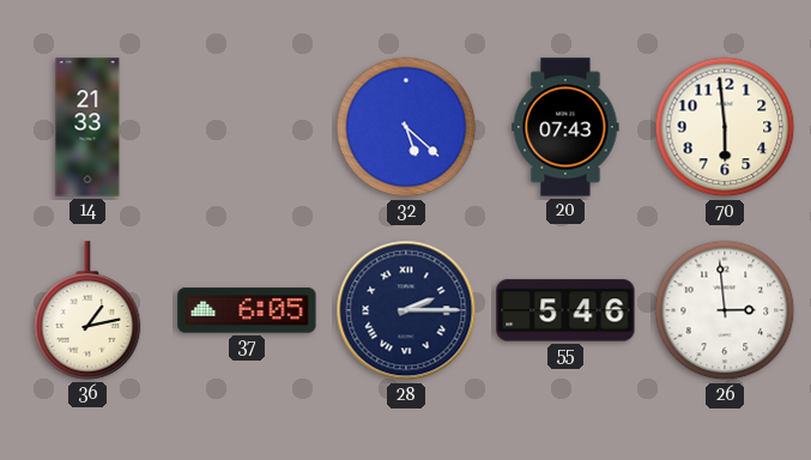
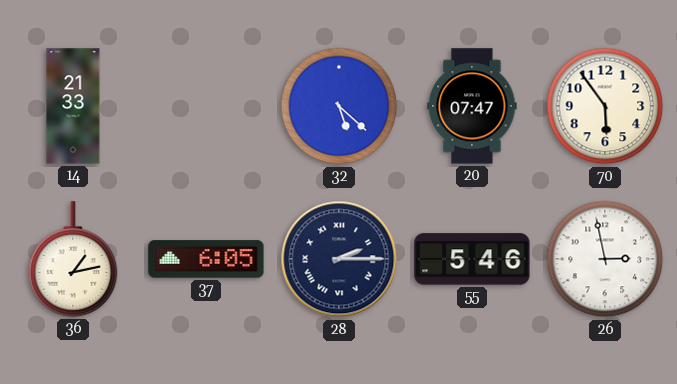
20: 07:43 -> 07:47
70: 5:59 -> 5:54
26: 2:59 -> 2:58
